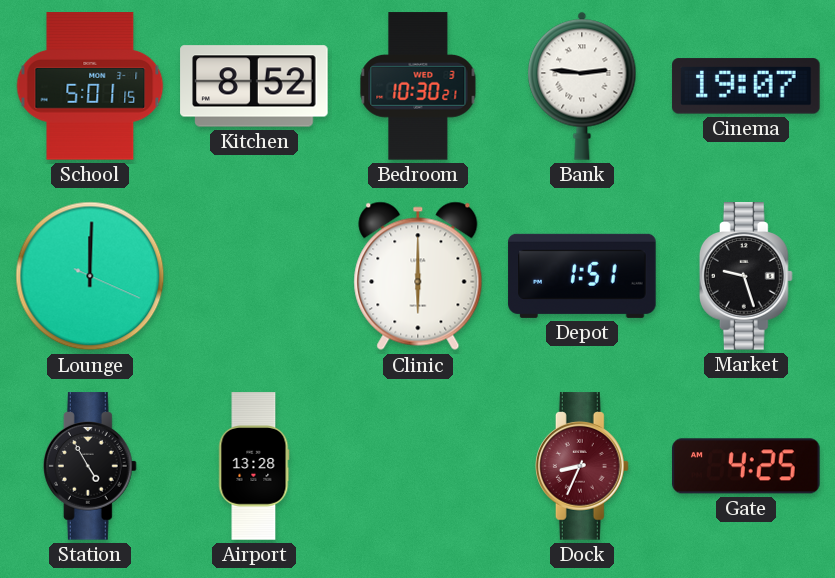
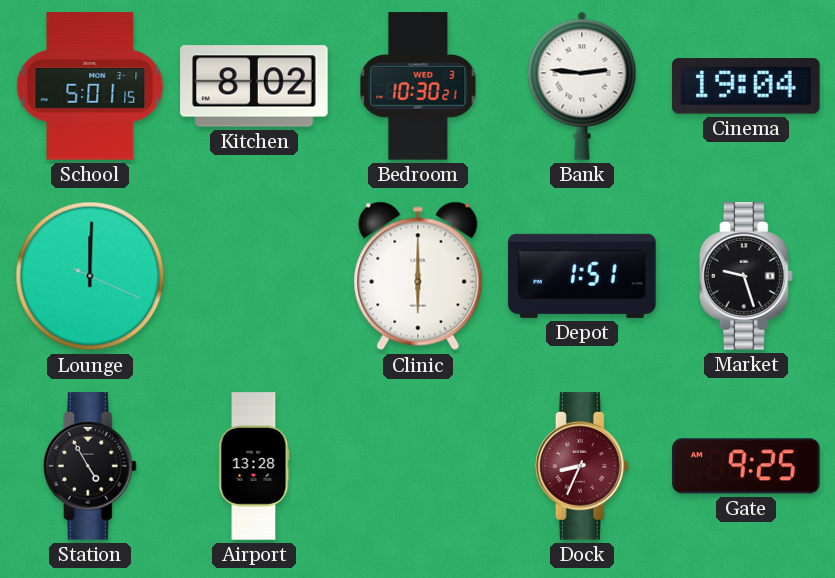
Kitchen: 8:52 -> 8:02
Cinema: 19:07 -> 19:04
Gate: 4:25 -> 9:25
